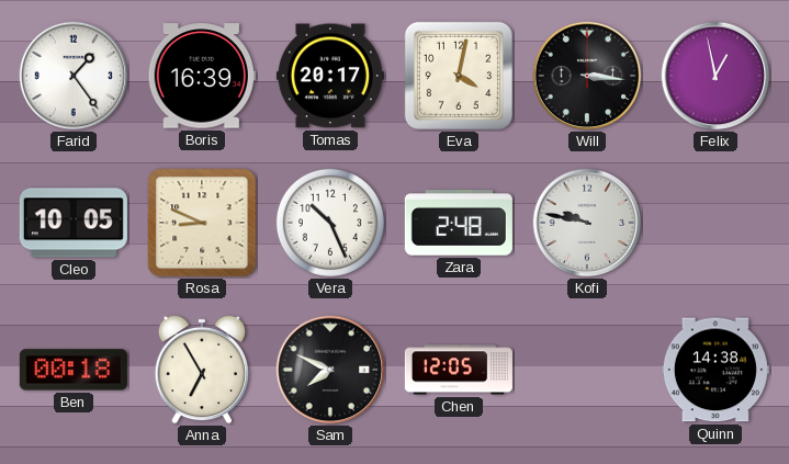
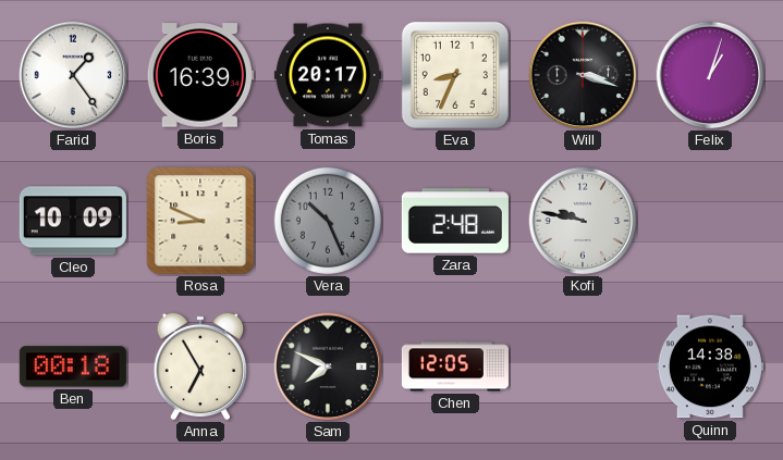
Eva: 4:02 -> 8:34
Will: 3:16 -> 3:18
Felix: 12:58 -> 1:03
Cleo: 10:05 -> 10:09
Vera dial: white -> grey
